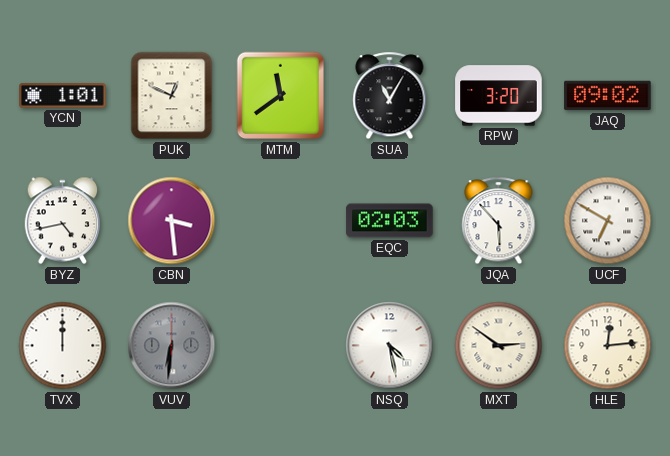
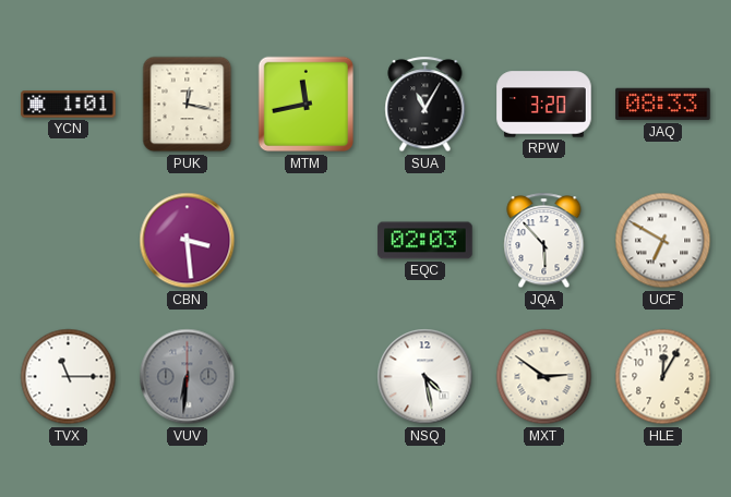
PUK: 12:49 -> 12:17
MTM: 11:39 -> 11:43
JAQ: 09:02 -> 08:33
BYZ: 4:43 -> none
TVX: 12:00 -> 11:15
HLE: 12:14 -> 12:05
